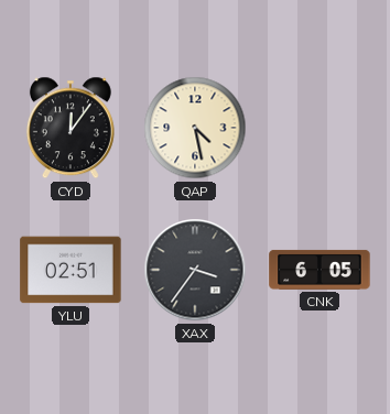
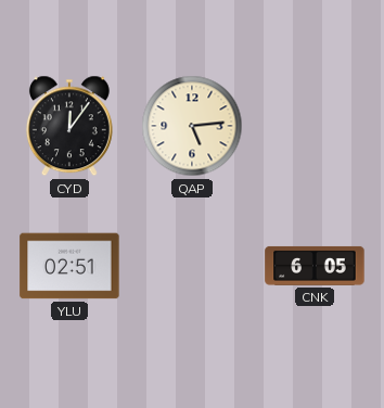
QAP: 4:28 -> 5:14
XAX: 3:36 -> none
